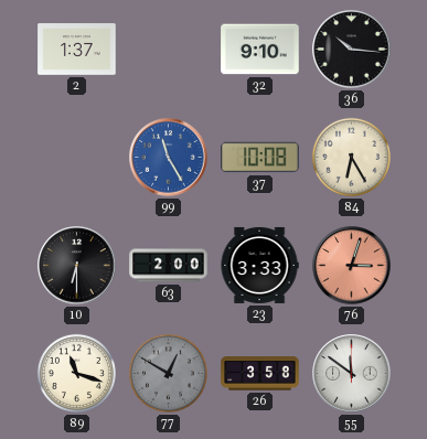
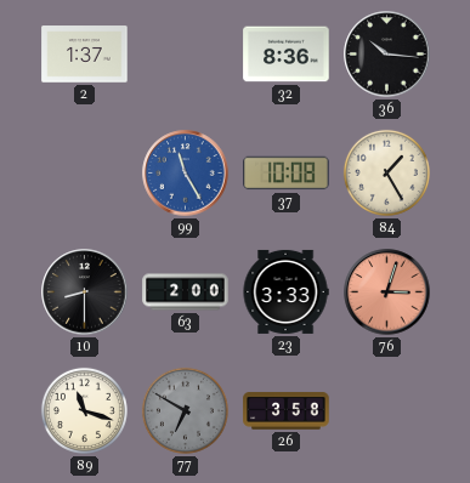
32: 9:10 -> 8:36
84: 6:25 -> 1:25
10: 6:30 -> 8:30
77: 12:50 -> 6:50
55: 11:51 -> none
